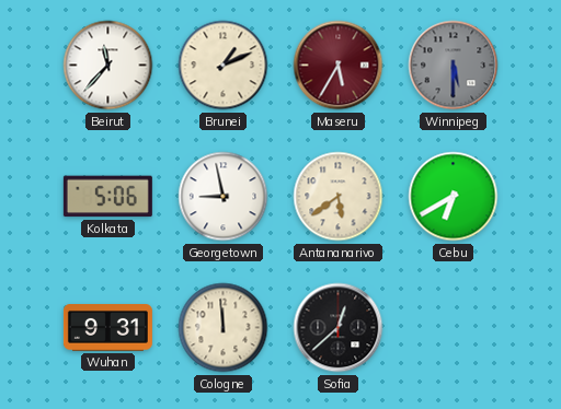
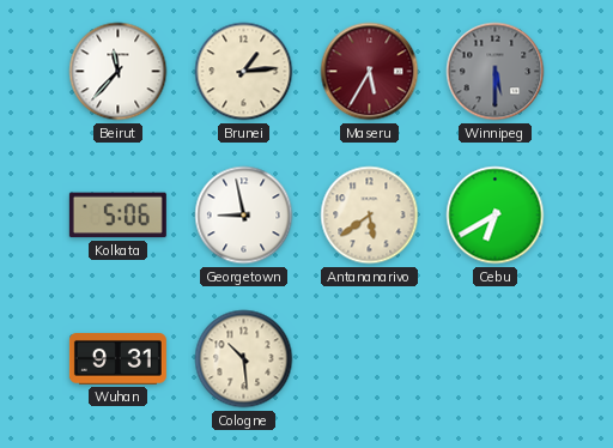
Brunei: 1:11 -> 1:14
Cologne: 11:59 -> 10:29
Sofia: 12:38 -> none
